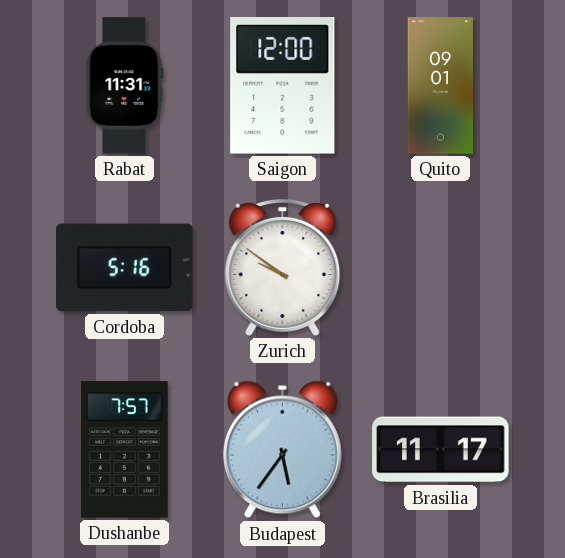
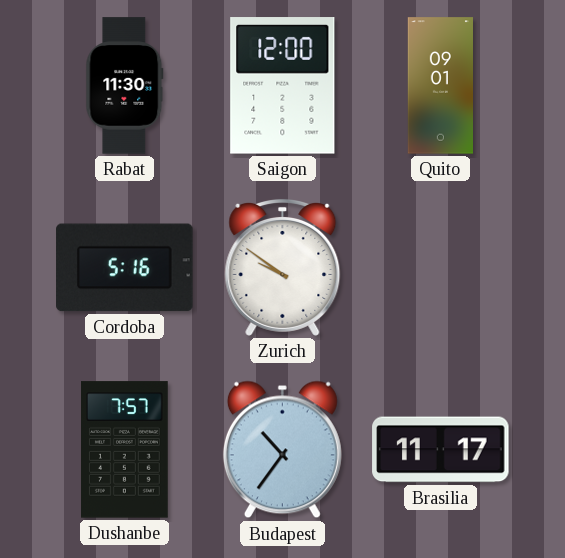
Rabat: 11:31 -> 11:30
Budapest: 5:36 -> 10:36
